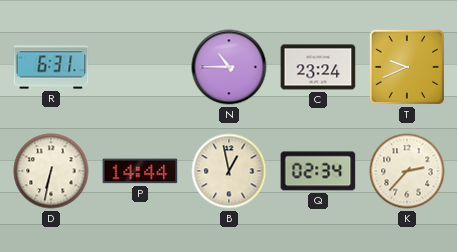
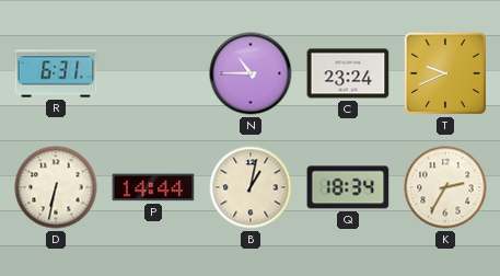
B: 12:58 -> 1:02
Q: 02:34 -> 18:34
K: 2:37 -> 2:35
